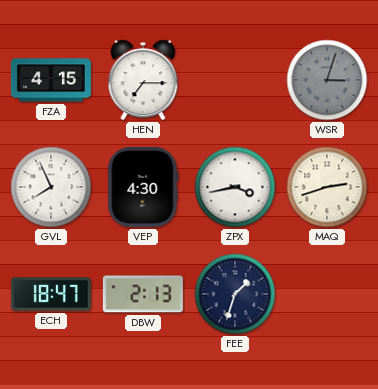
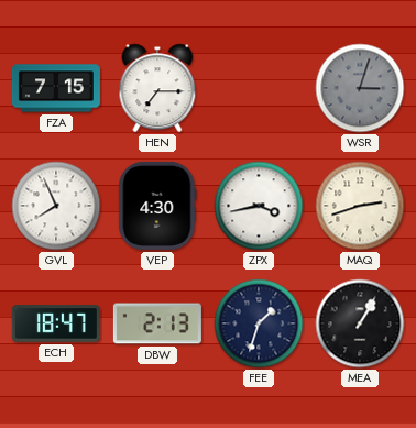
FZA: 4:15 -> 7:15
MEA: none -> 1:05
